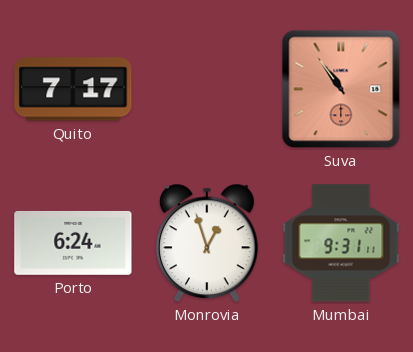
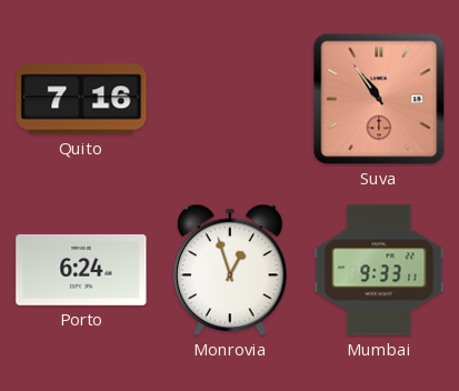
Quito: 7:17 -> 7:16
Mumbai: 9:31 -> 9:33
